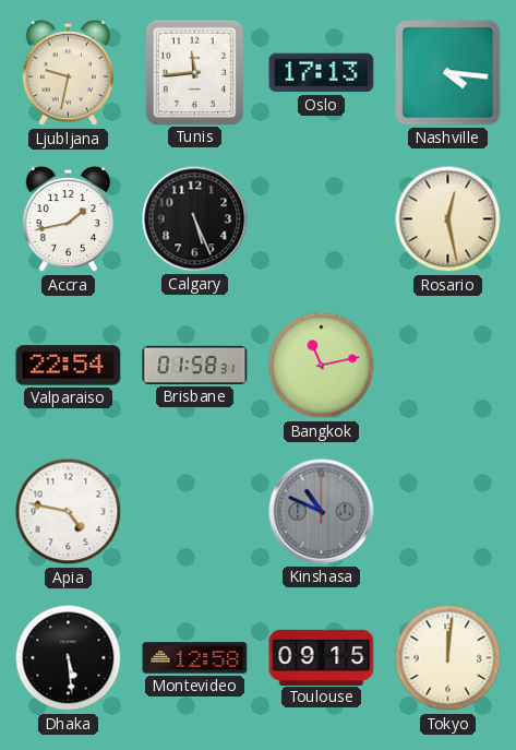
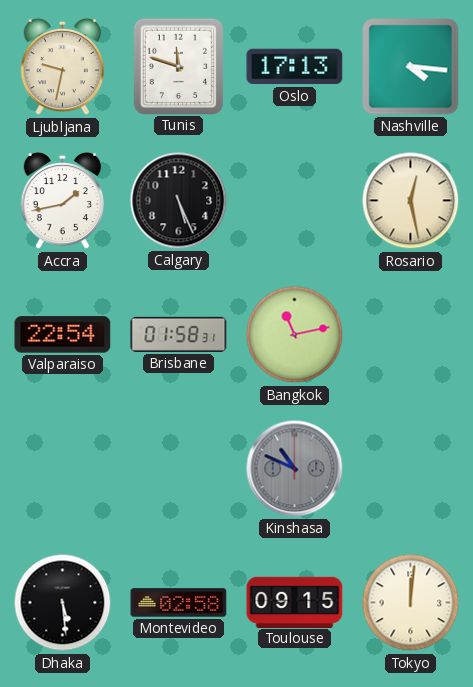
Tunis: 11:44 -> 11:48
Apia: 4:47 -> none
Montevideo: 12:58 -> 02:58
